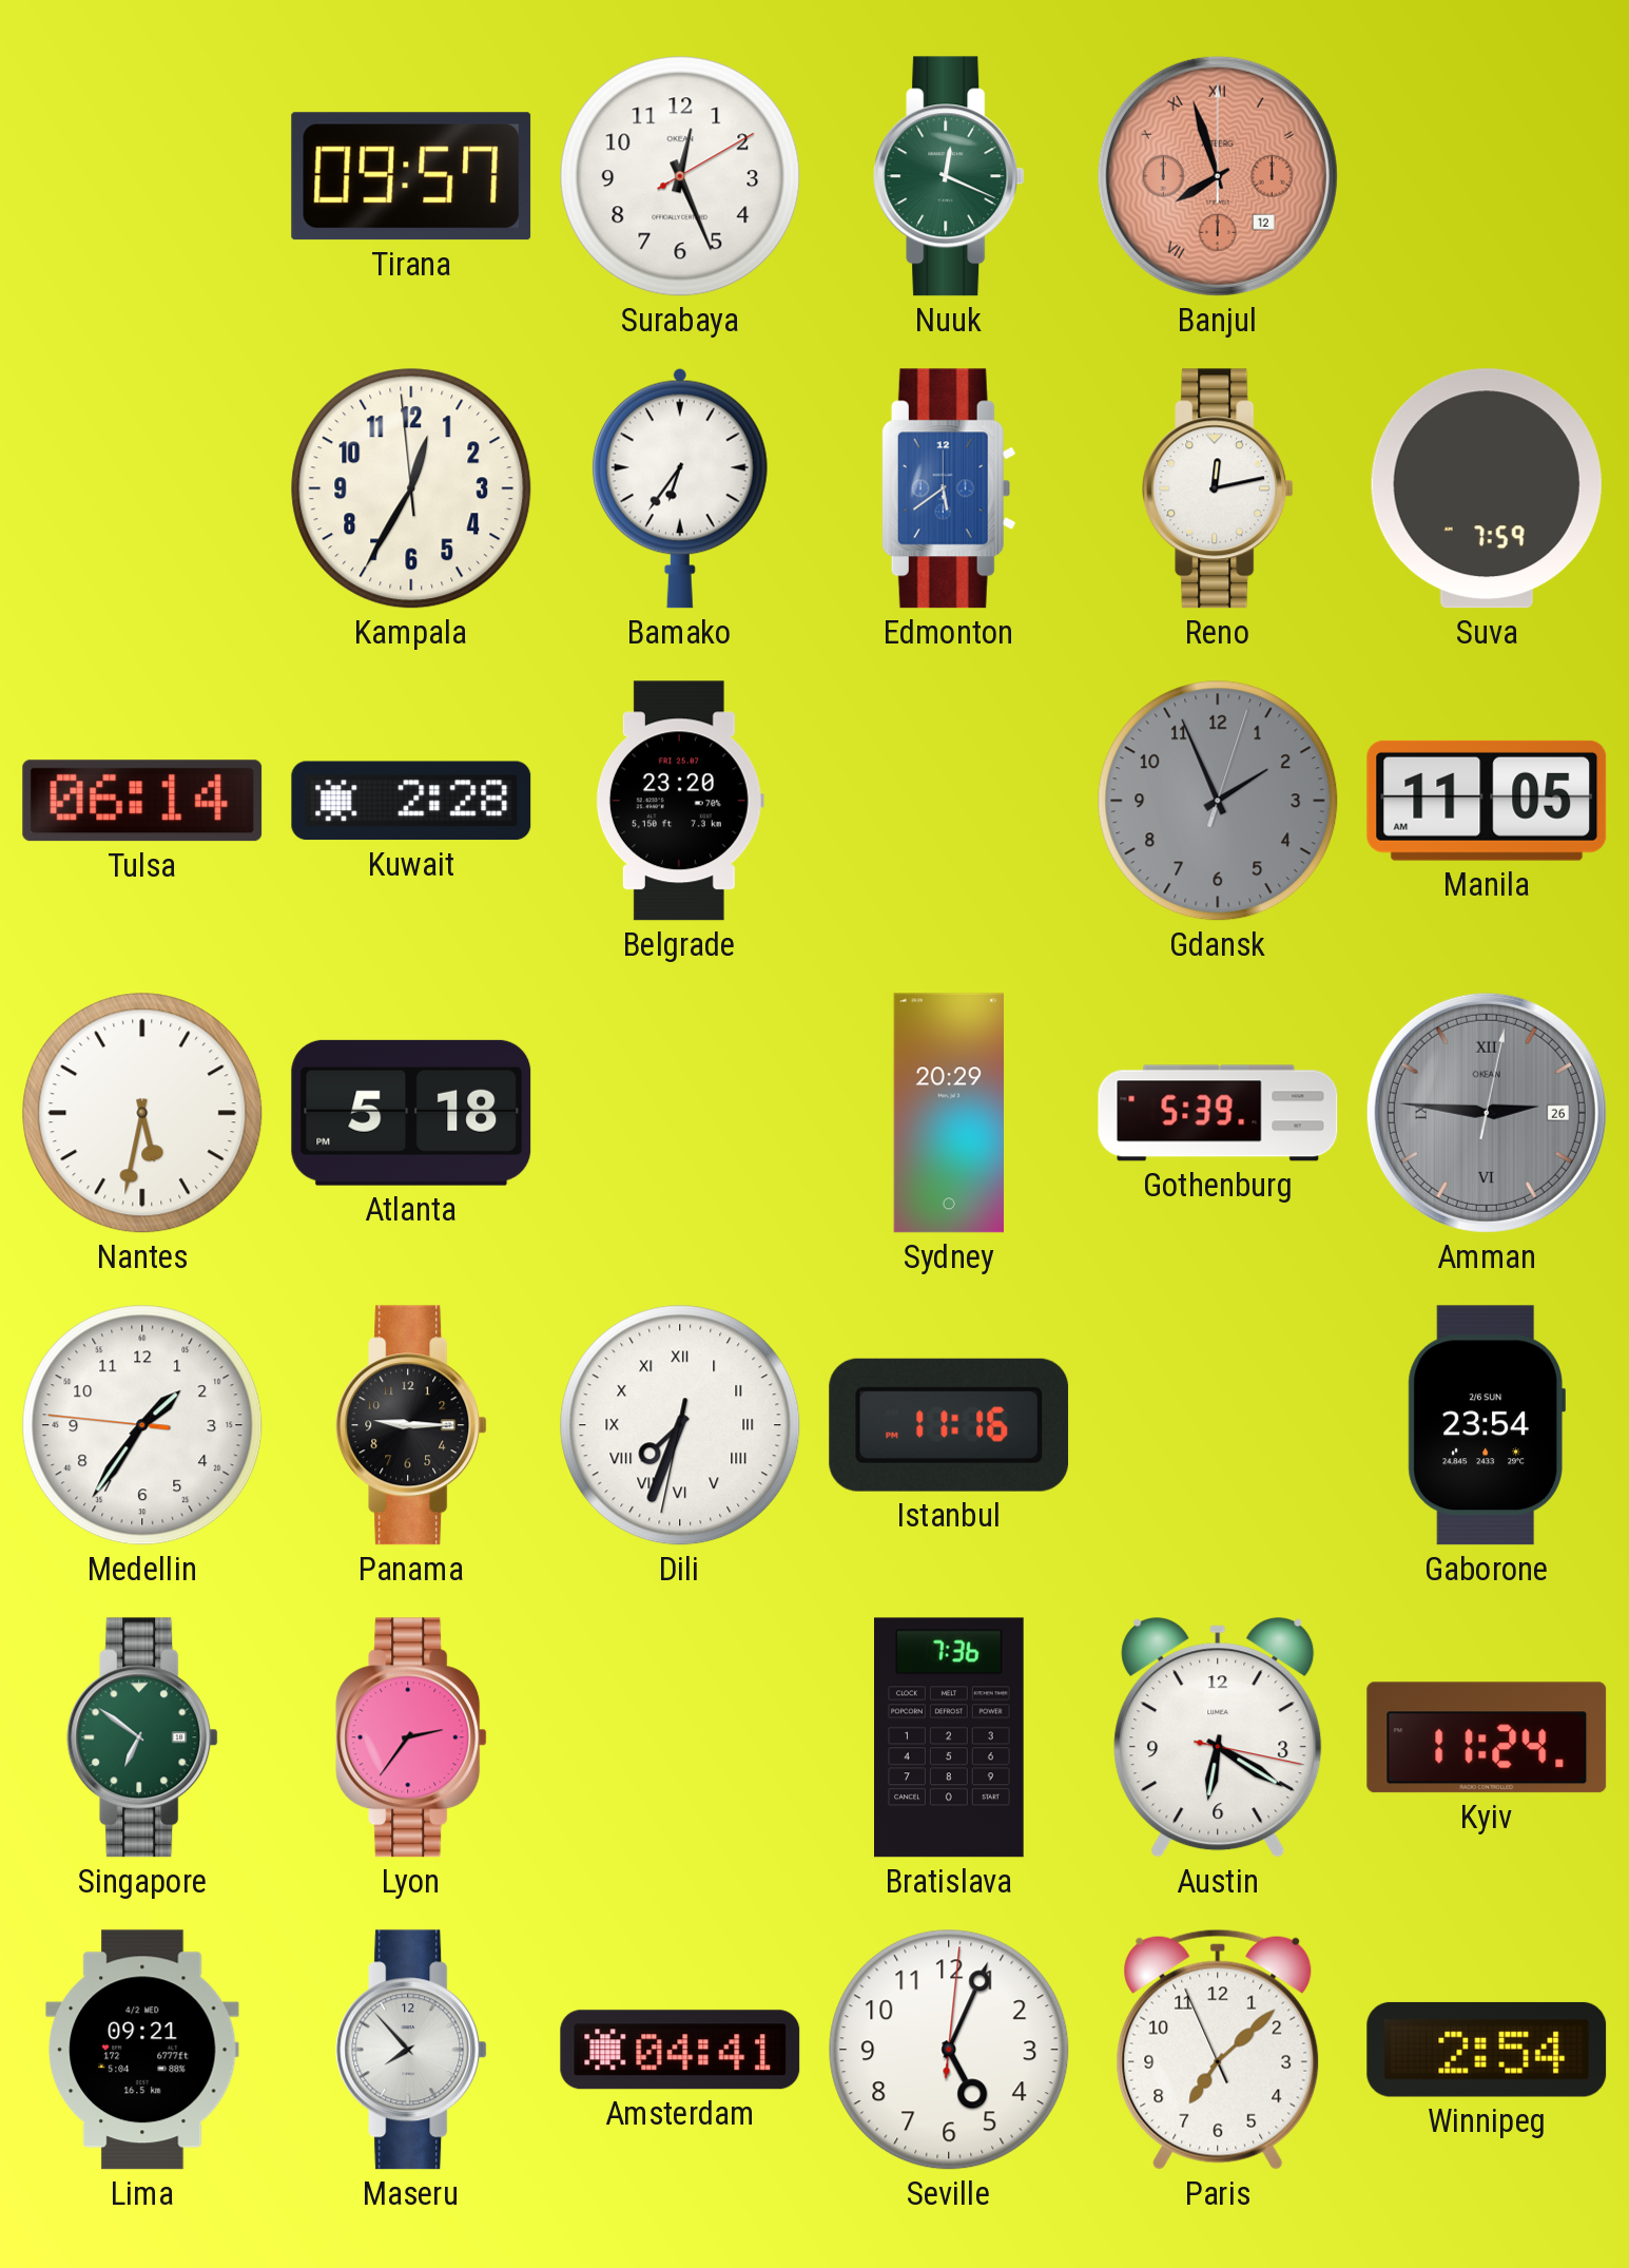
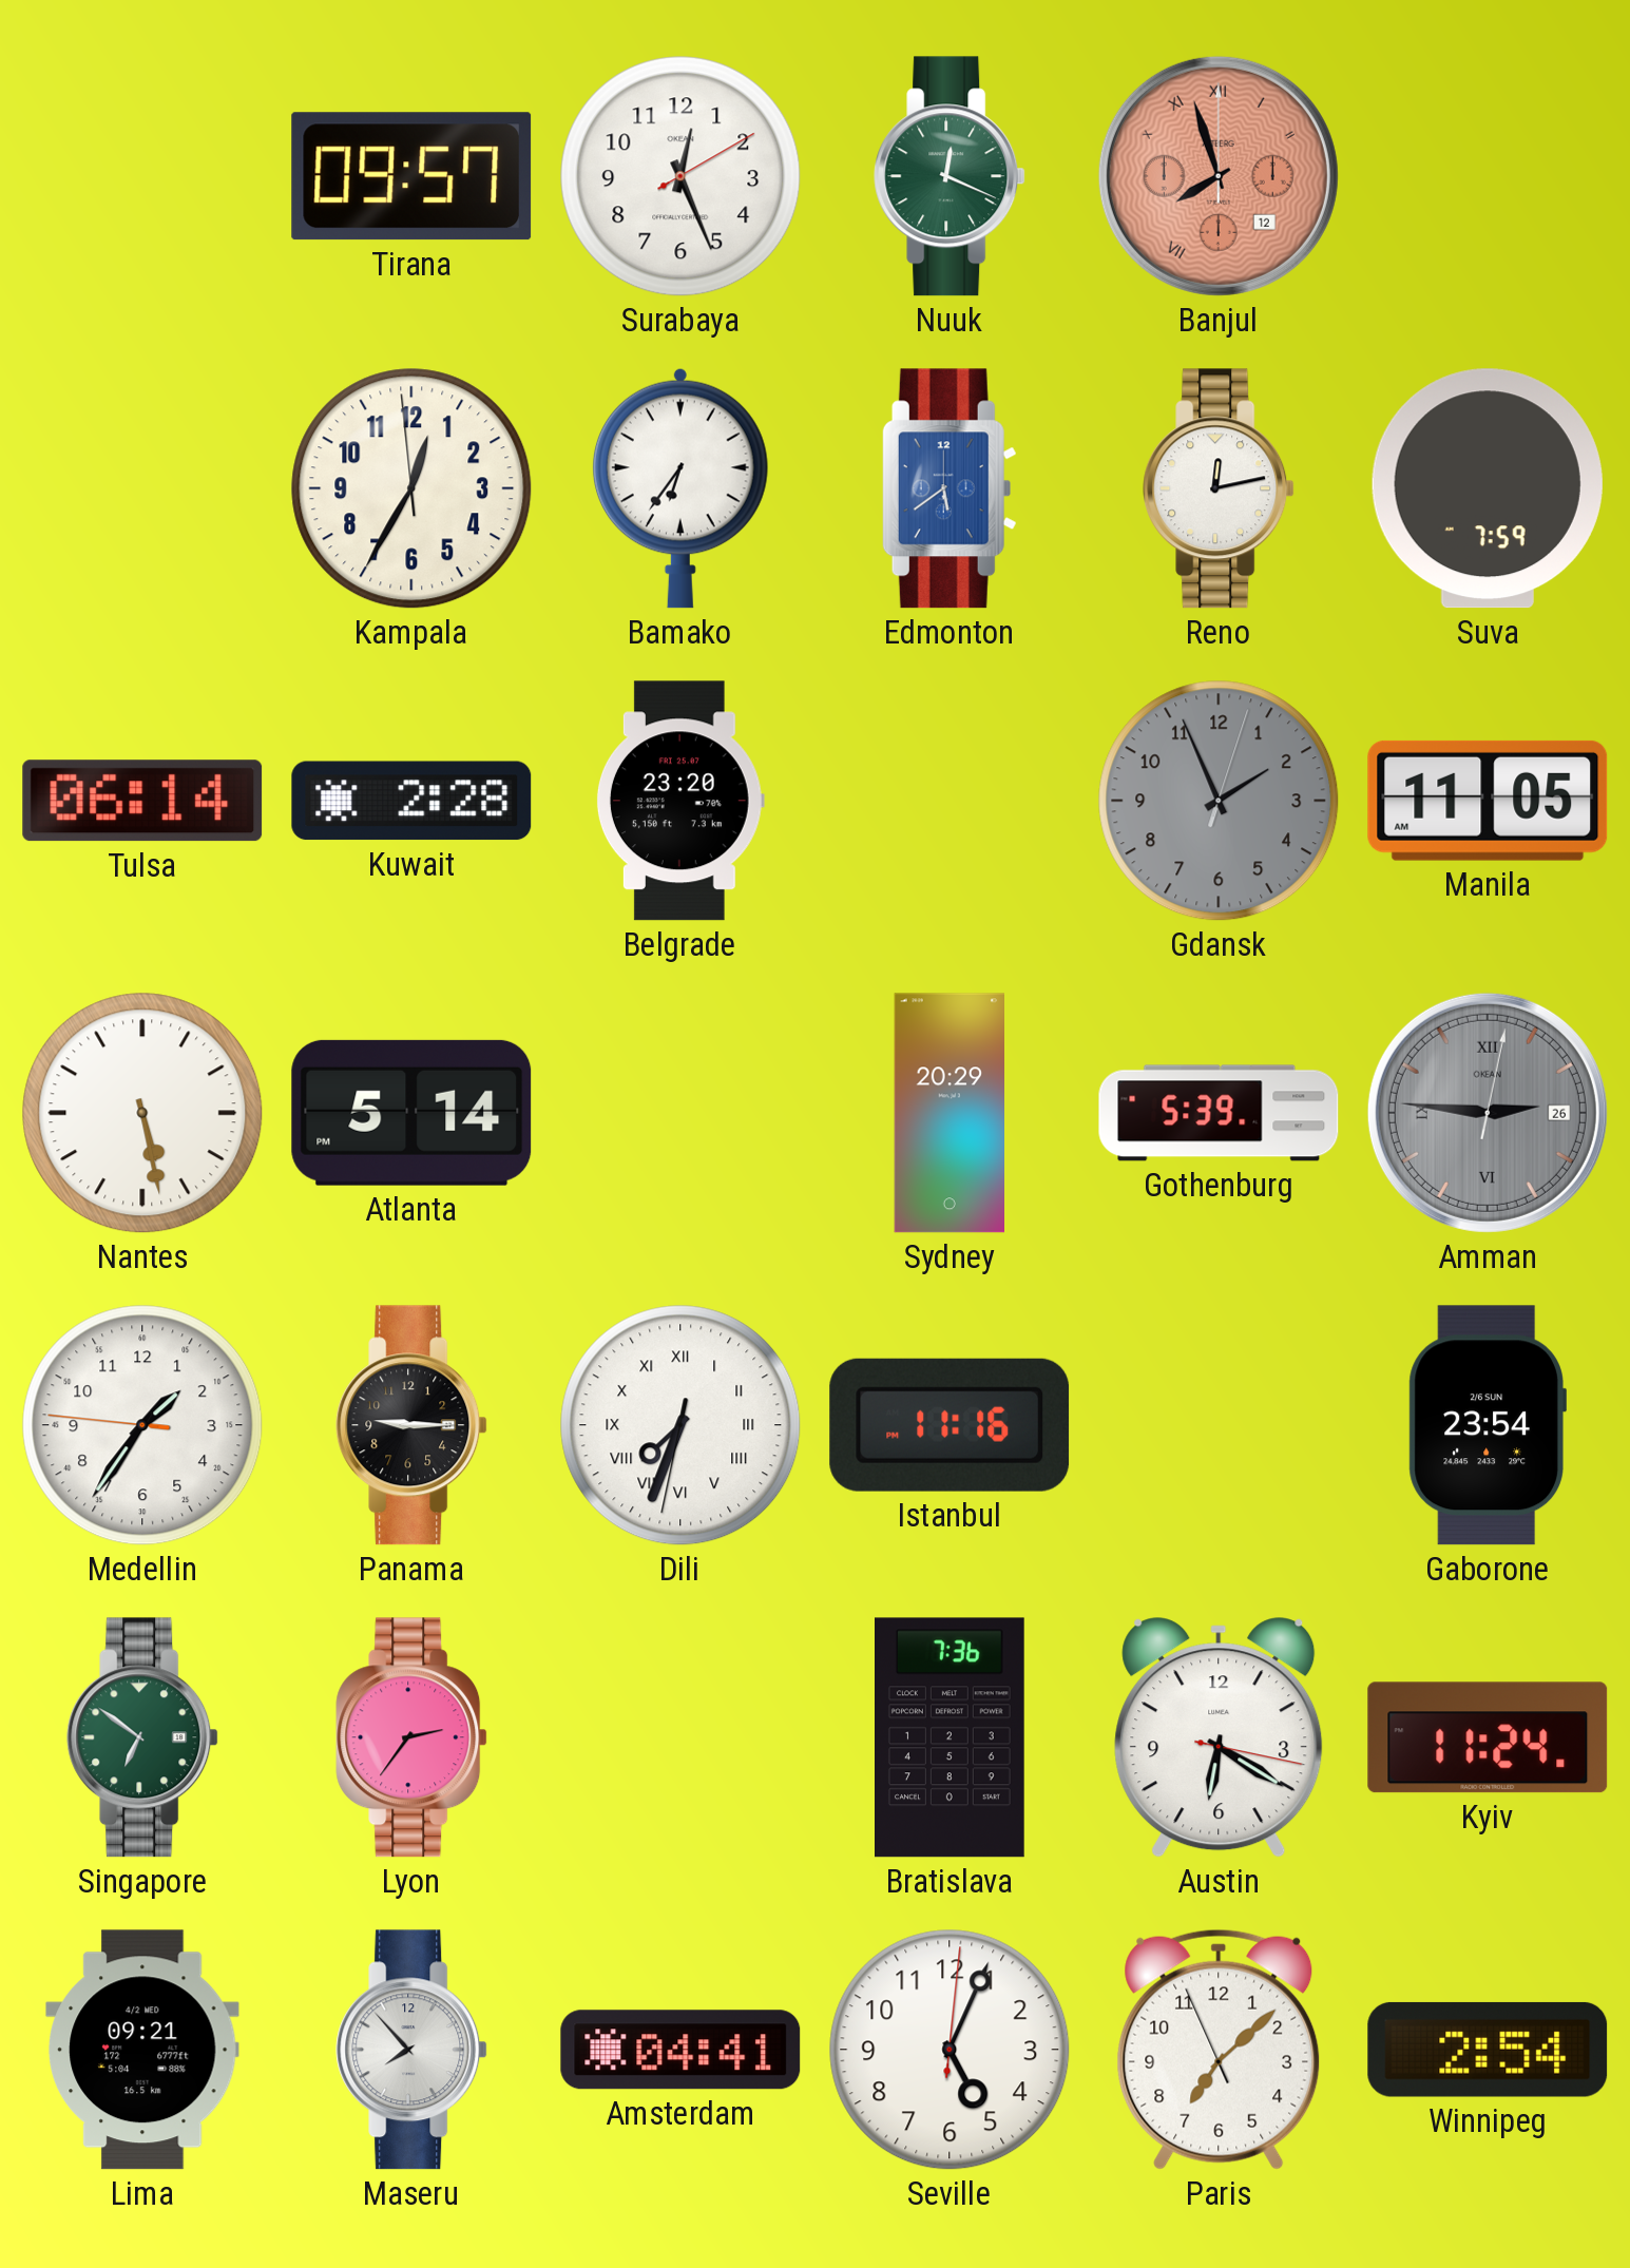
Nantes: 5:32 -> 5:28
Atlanta: 5:18 -> 5:14
